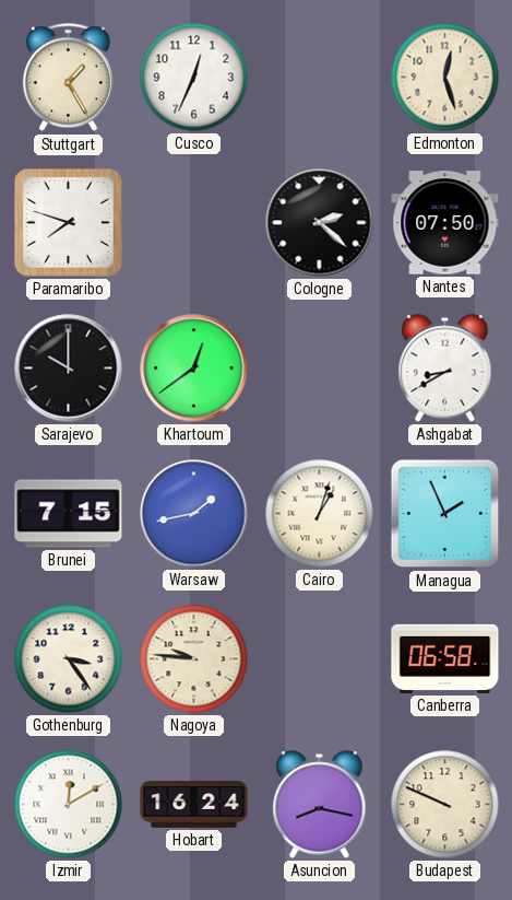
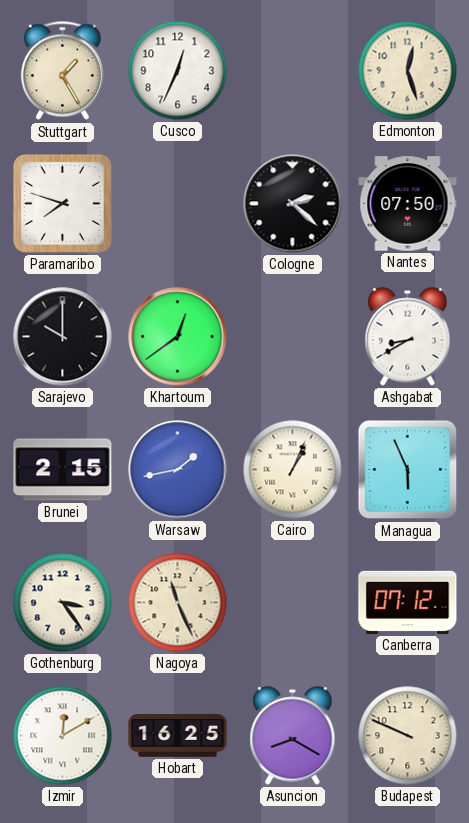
Brunei: 7:15 -> 2:15
Cairo: 1:03 -> 1:04
Managua: 1:56 -> 5:56
Nagoya: 9:46 -> 11:26
Canberra: 06:58 -> 07:12
Hobart: 16:24 -> 16:25
Asuncion: 8:17 -> 8:20
